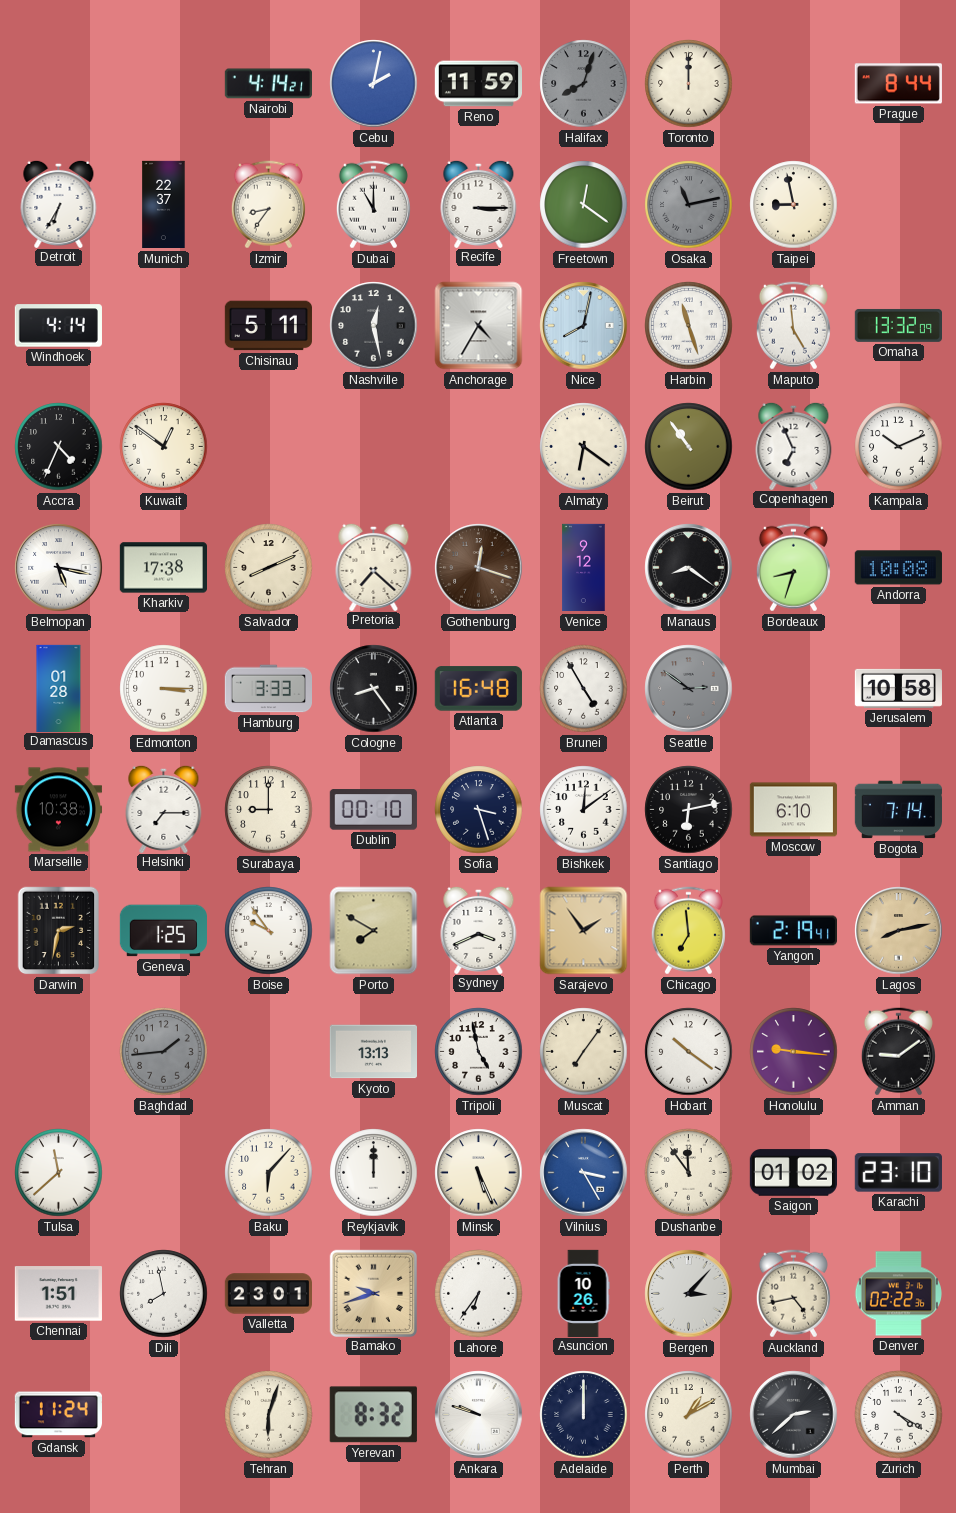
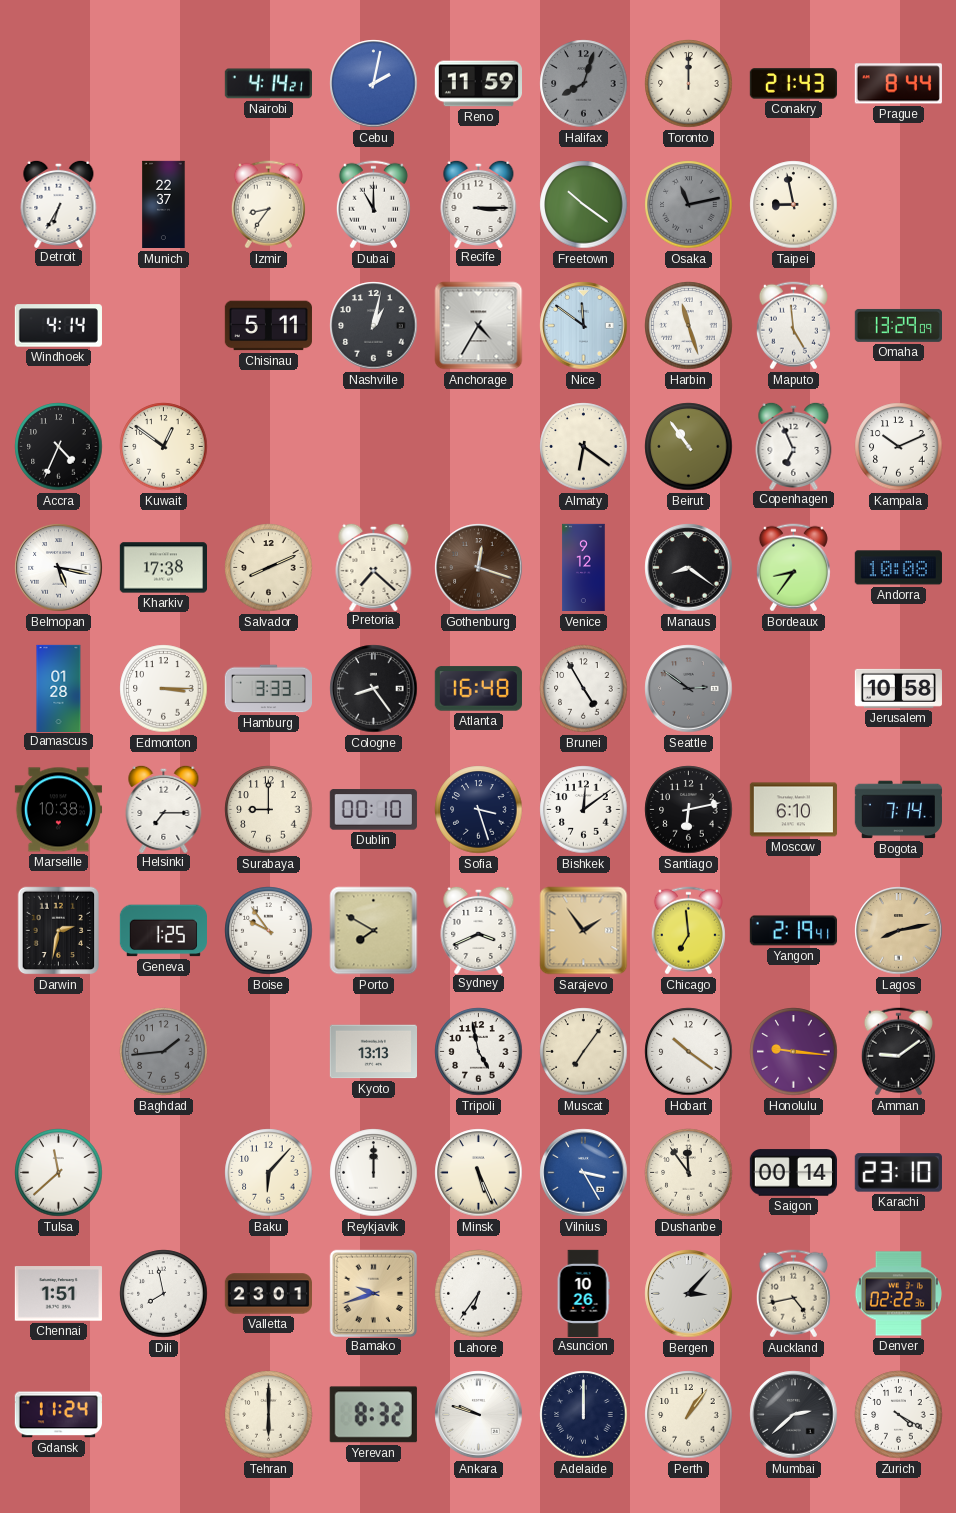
Conakry: none -> 21:43
Freetown: 12:21 -> 10:21
Nashville: 12:28 -> 1:02
Nice: 8:02 -> 11:51
Omaha: 13:32 -> 13:29
Bordeaux: 8:33 -> 8:36
Saigon: 01:02 -> 00:14
Tehran: 6:03 -> 6:00
Perth: 1:10 -> 1:06
